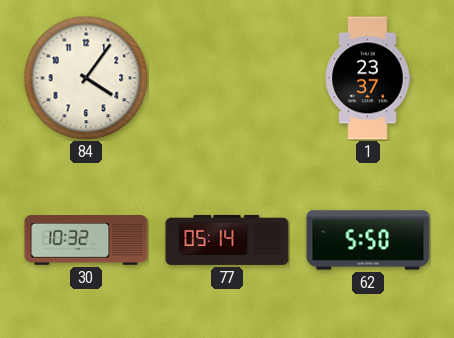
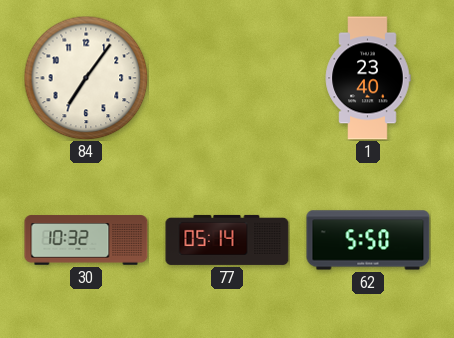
84: 4:06 -> 7:06
1: 23:37 -> 23:40
